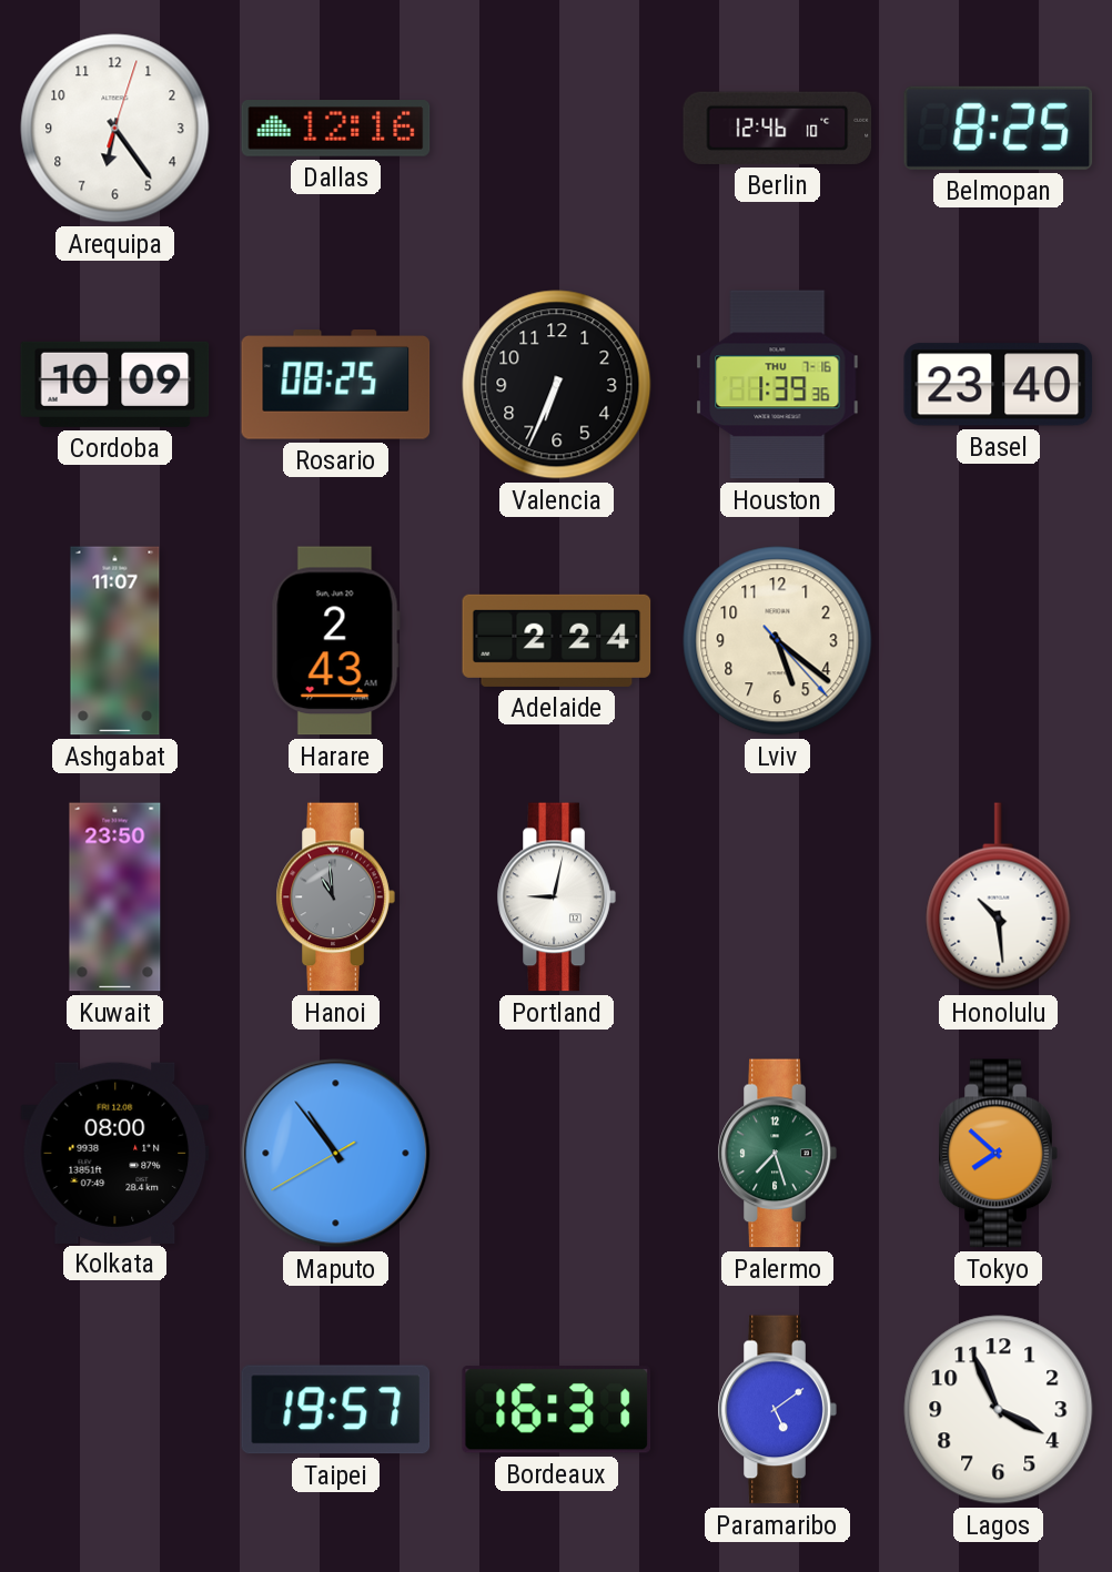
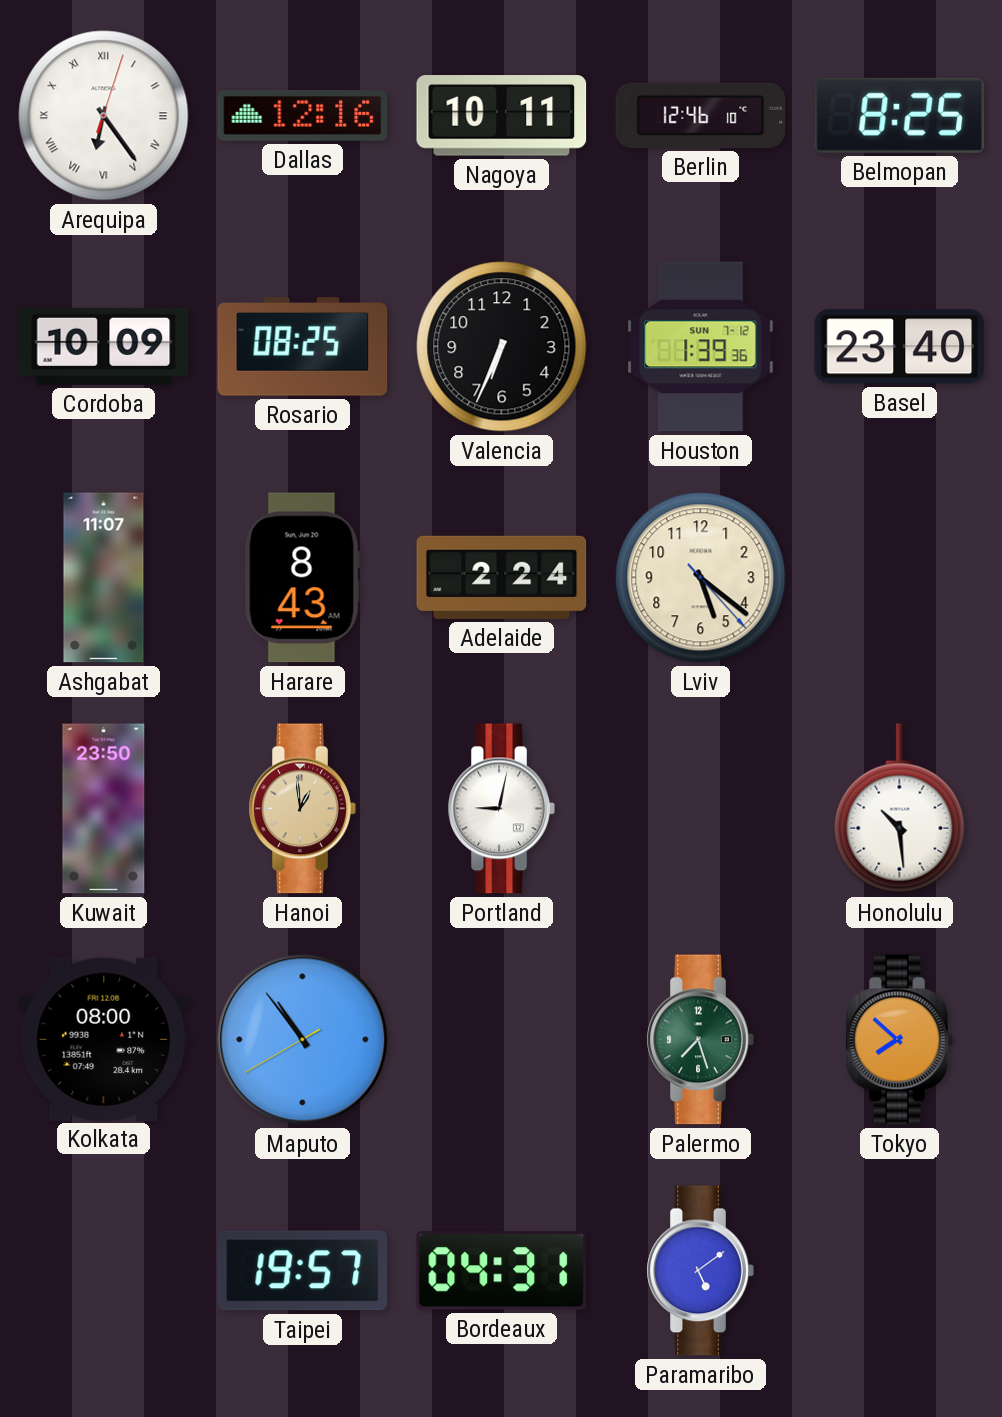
Arequipa numerals: Arabic -> Roman
Nagoya: none -> 10:11
Houston date: THU 7-16 -> SUN 7-12
Harare: 2:43 -> 8:43
Hanoi: 10:59 -> 12:59
Hanoi dial: grey -> champagne
Bordeaux: 16:31 -> 04:31
Lagos: 3:56 -> none
